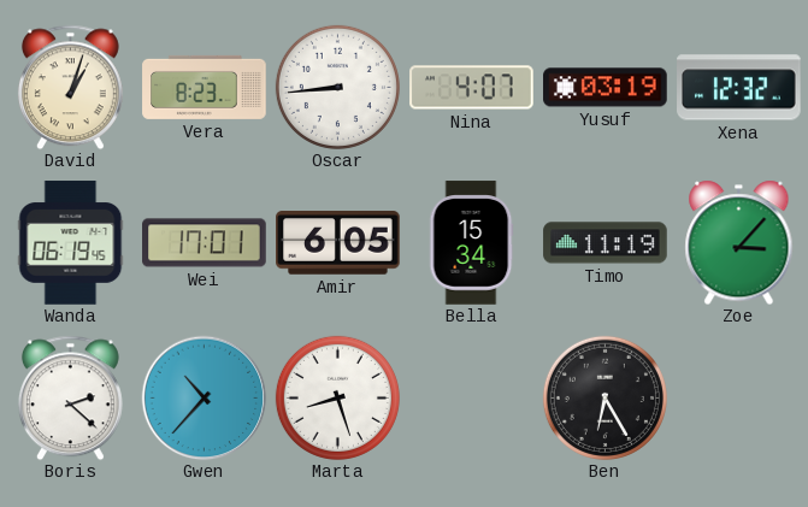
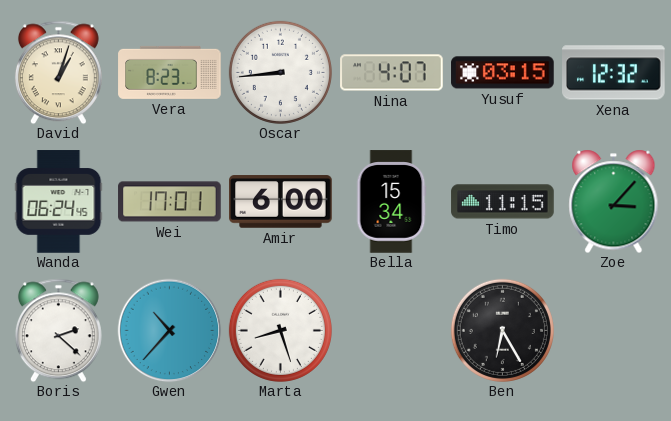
Yusuf: 03:19 -> 03:15
Wanda: 06:19 -> 06:24
Amir: 6:05 -> 6:00
Timo: 11:19 -> 11:15
